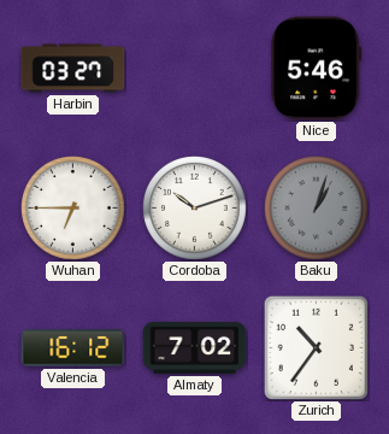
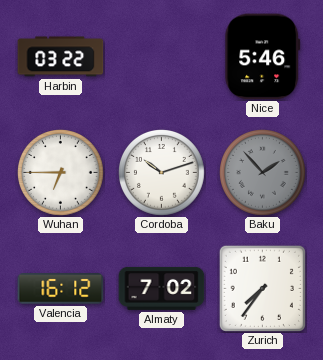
Harbin: 03:27 -> 03:22
Baku: 1:03 -> 1:53
Zurich: 10:36 -> 7:36
